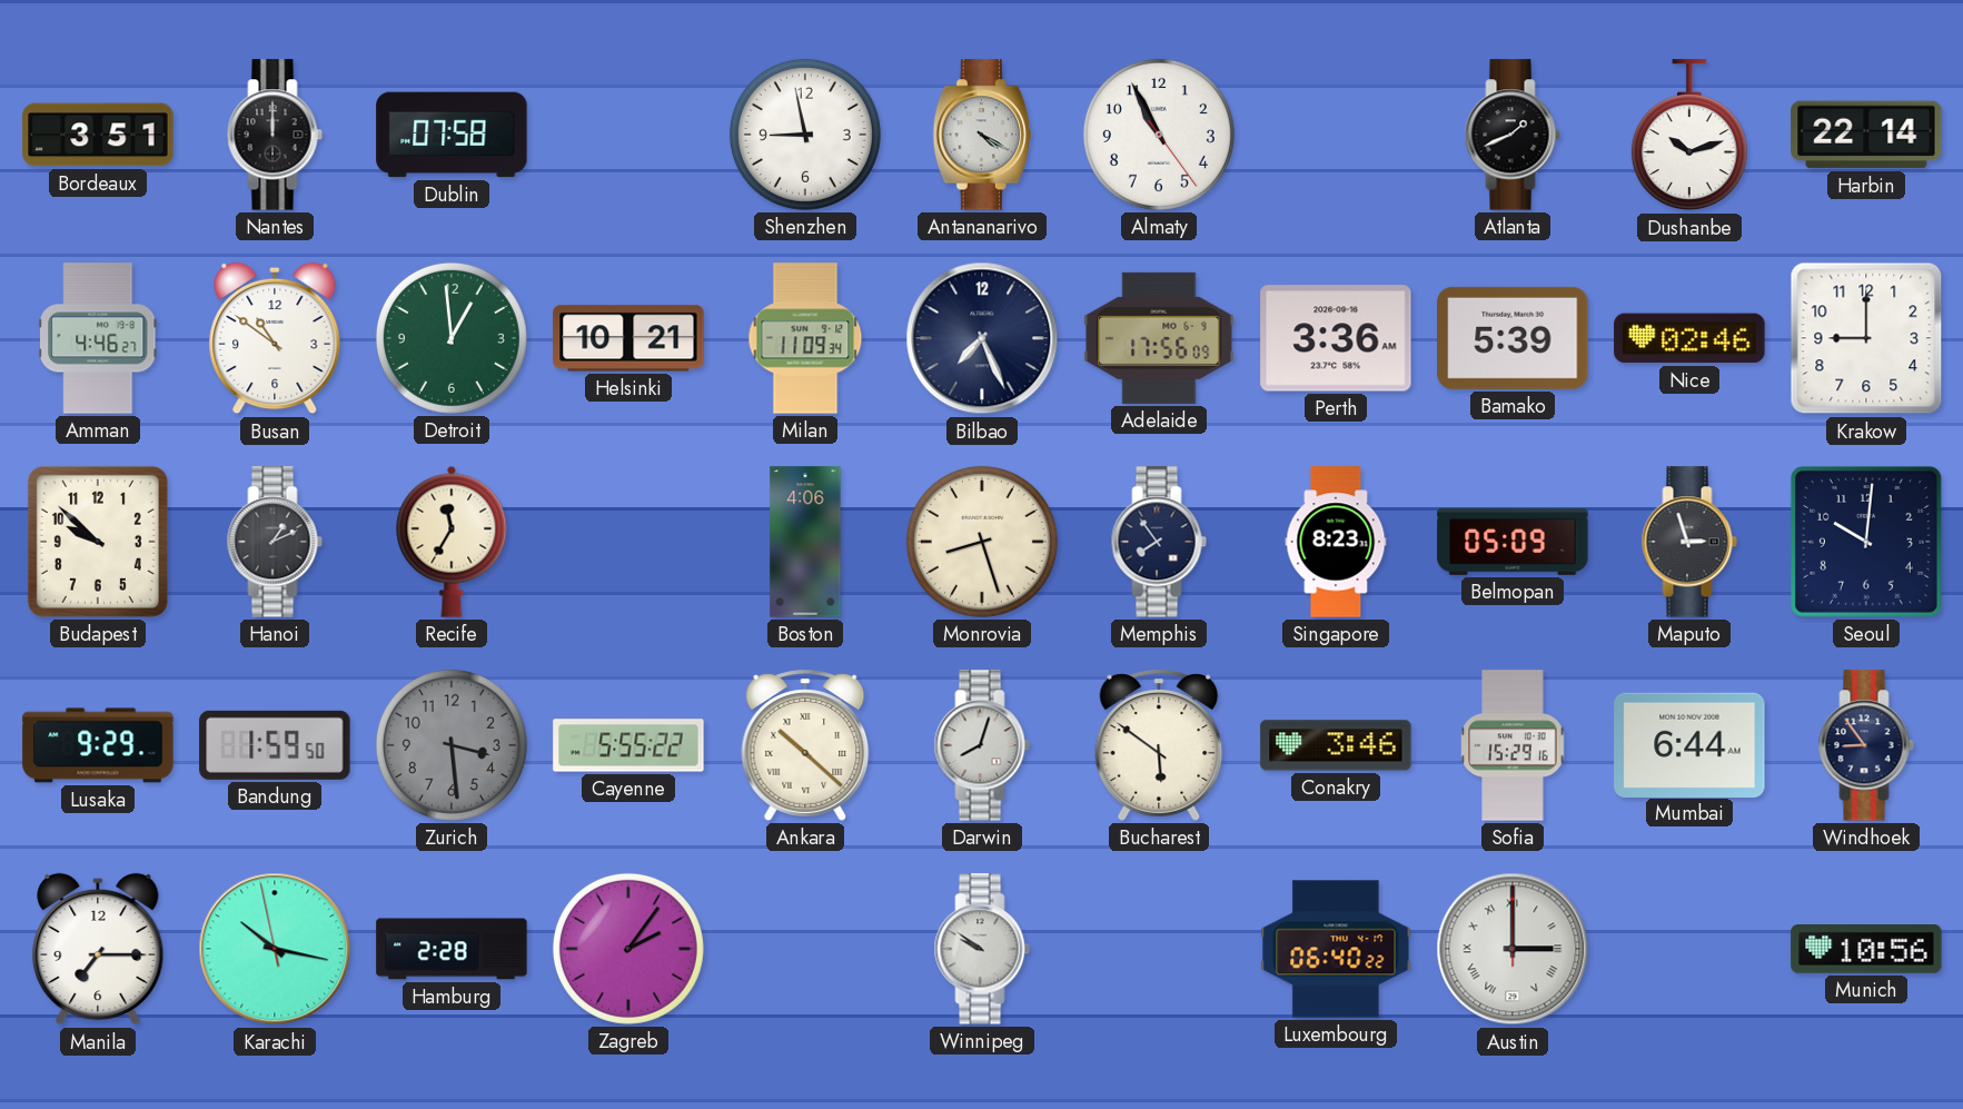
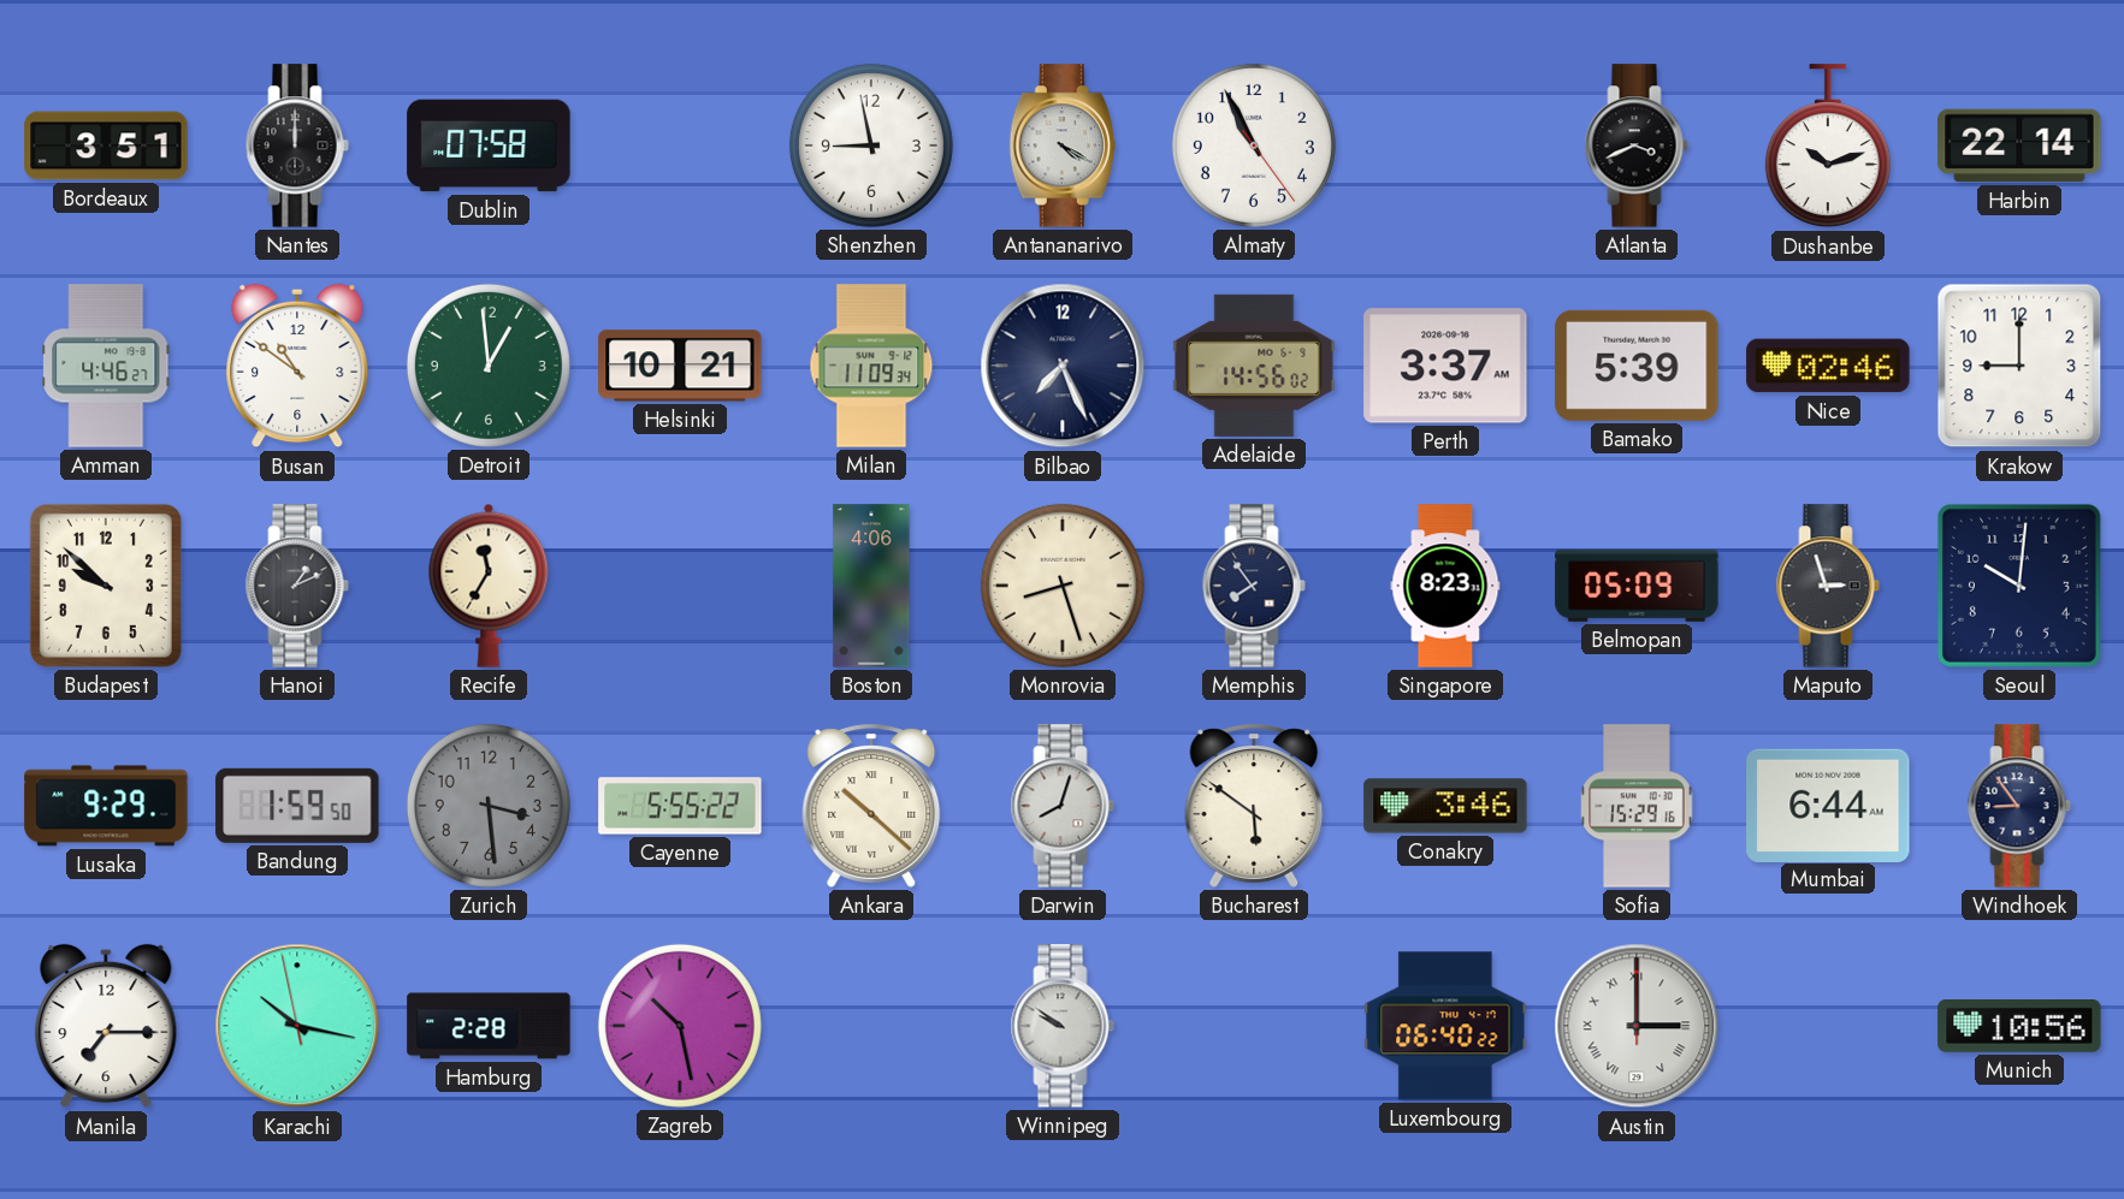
Atlanta: 1:41 -> 3:41
Adelaide: 17:56 -> 14:56
Perth: 3:36 -> 3:37
Zagreb: 2:06 -> 10:28
